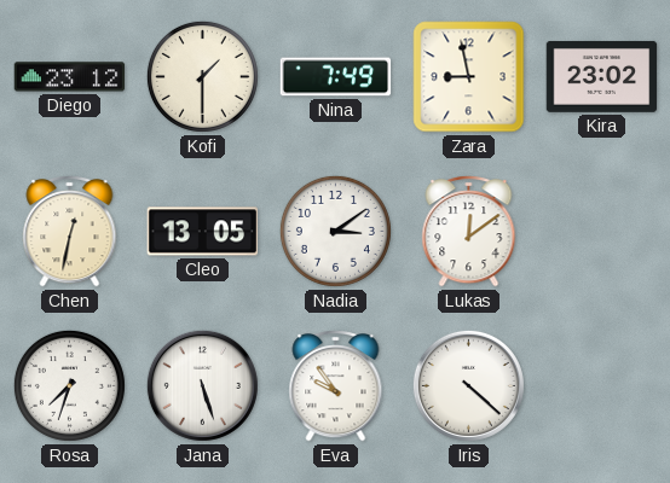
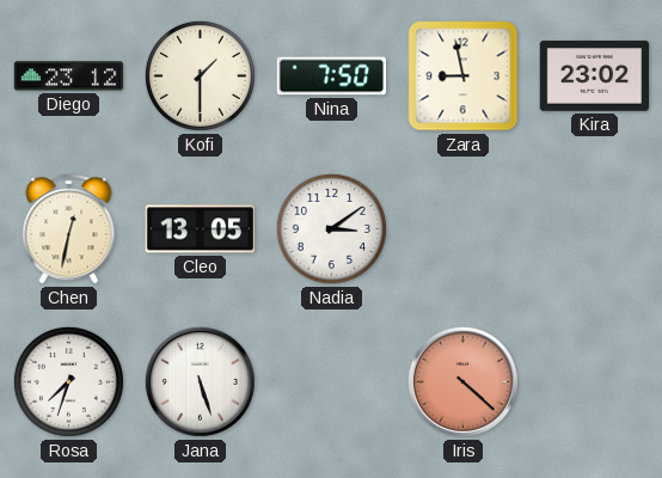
Nina: 7:49 -> 7:50
Lukas: 12:09 -> none
Eva: 9:54 -> none
Iris dial: white -> salmon
